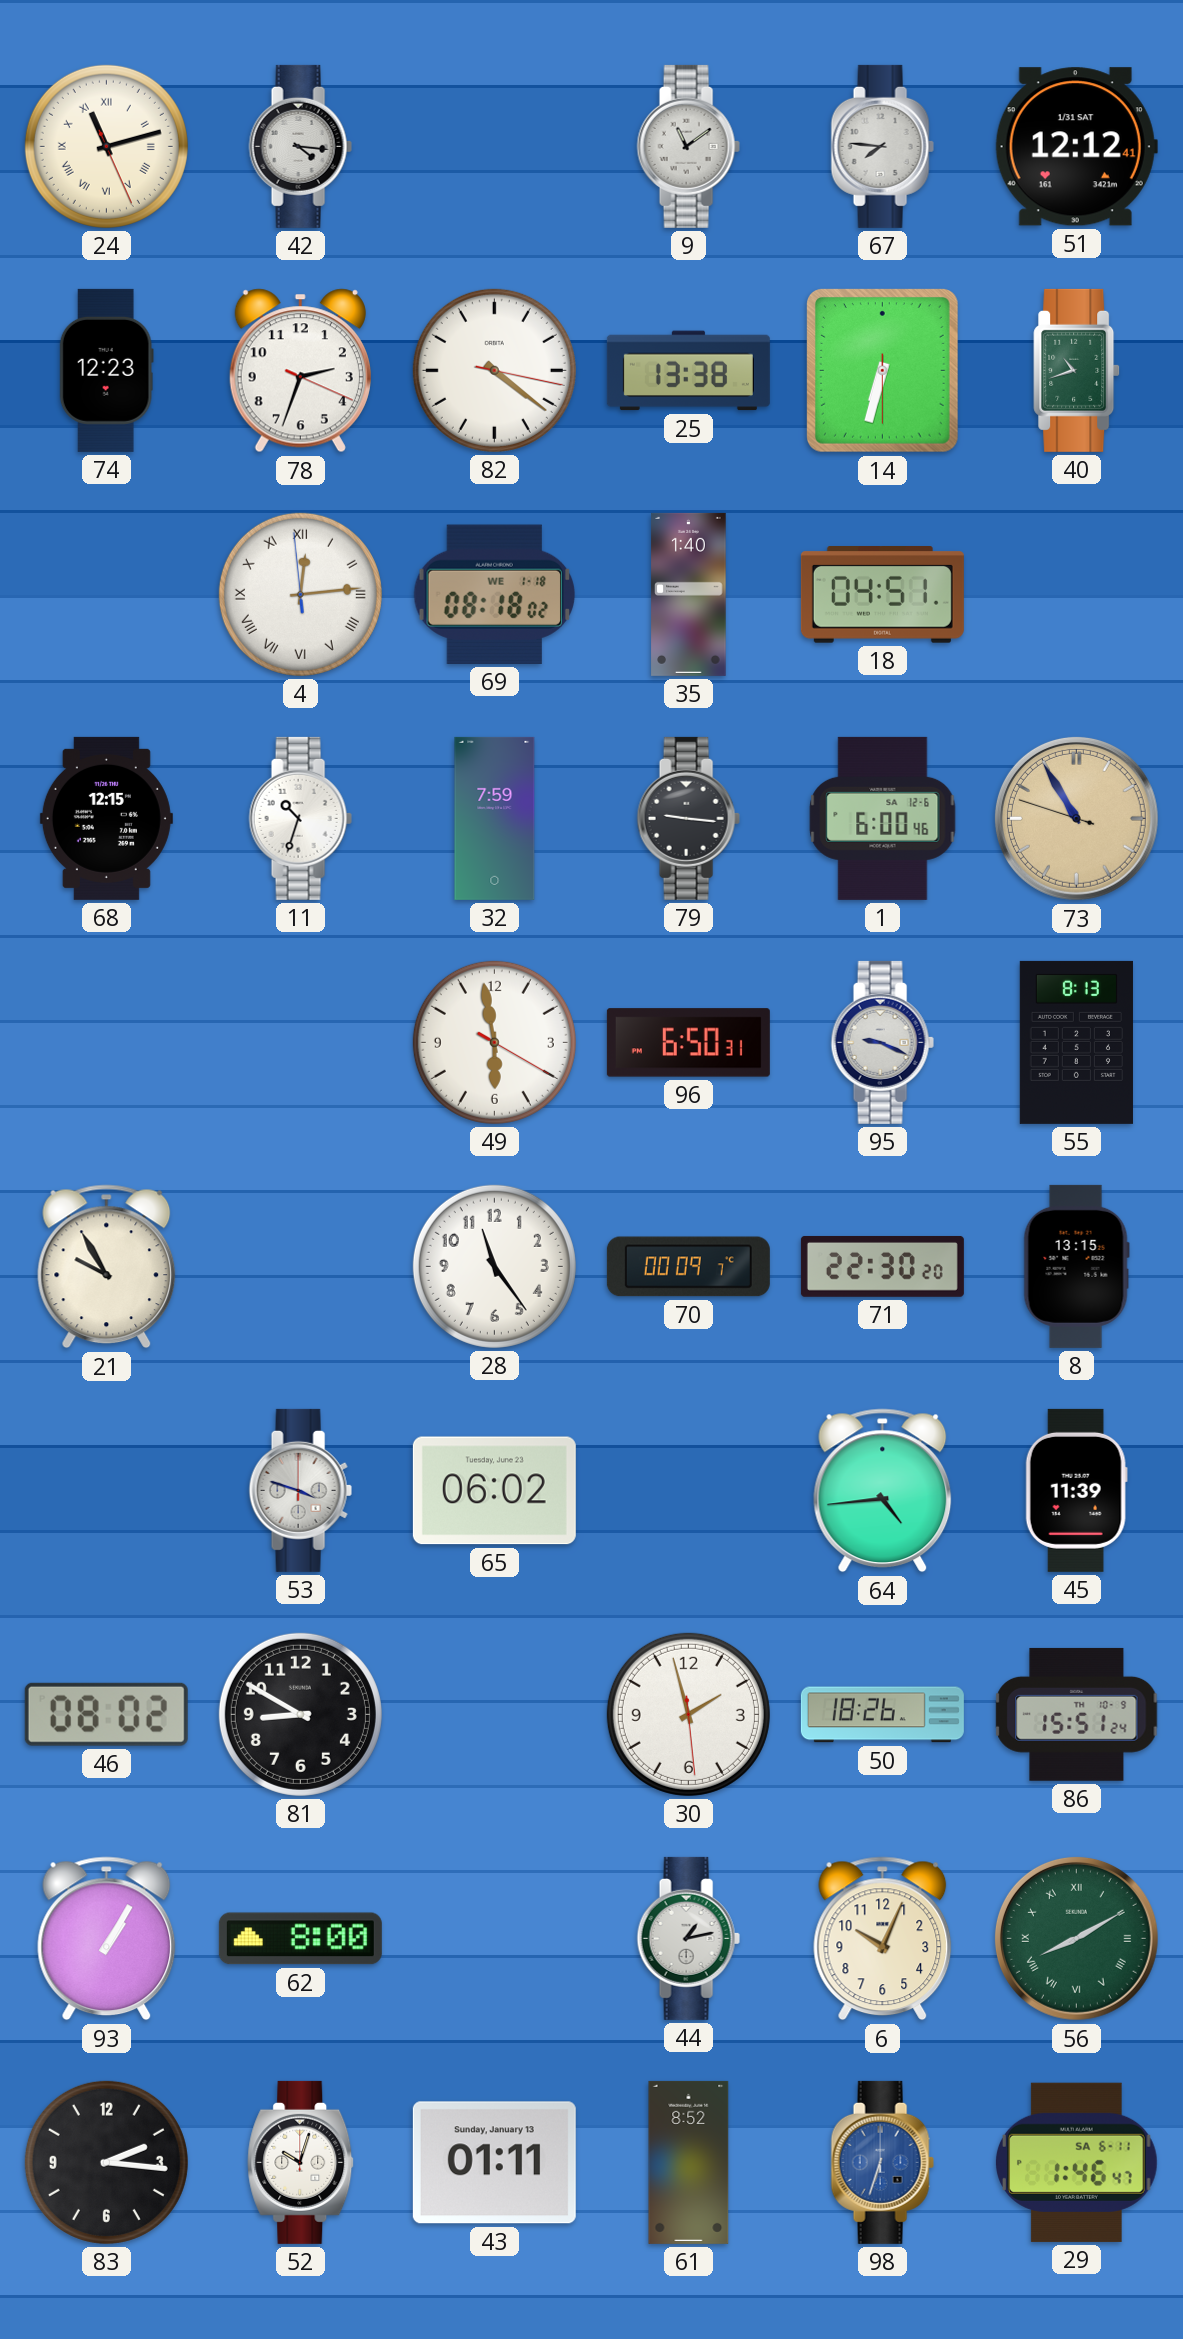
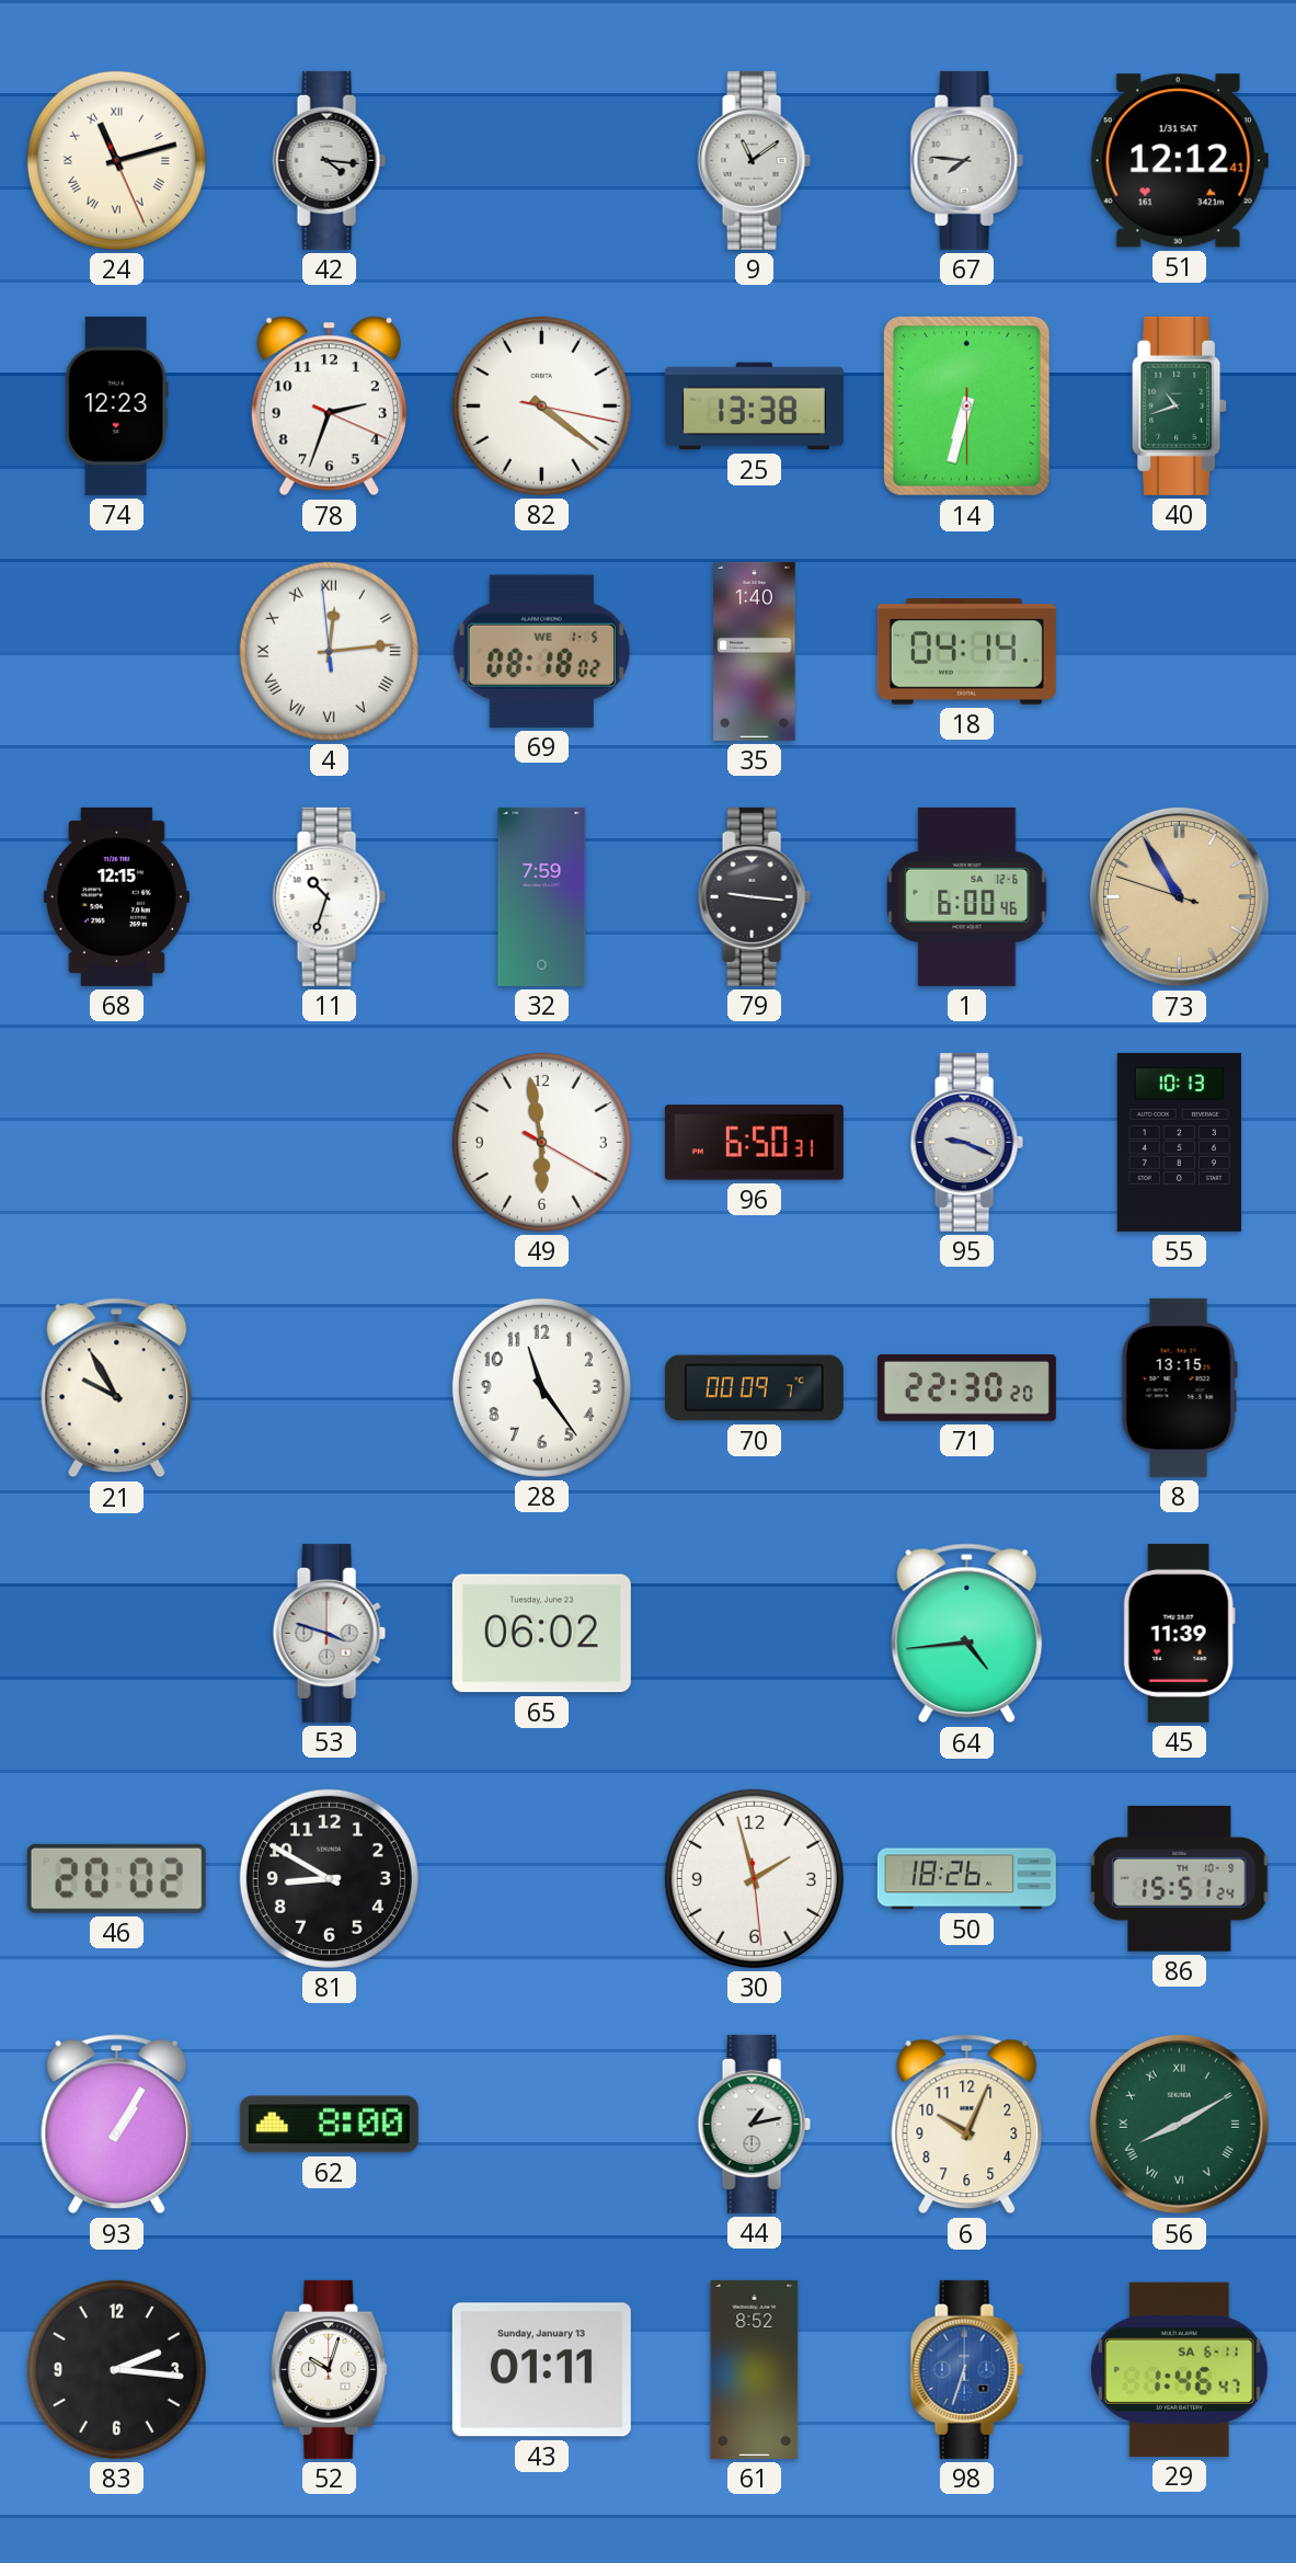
69 date: WE 1-18 -> WE 1-5
18: 04:51 -> 04:14
55: 8:13 -> 10:13
46: 08:02 -> 20:02
